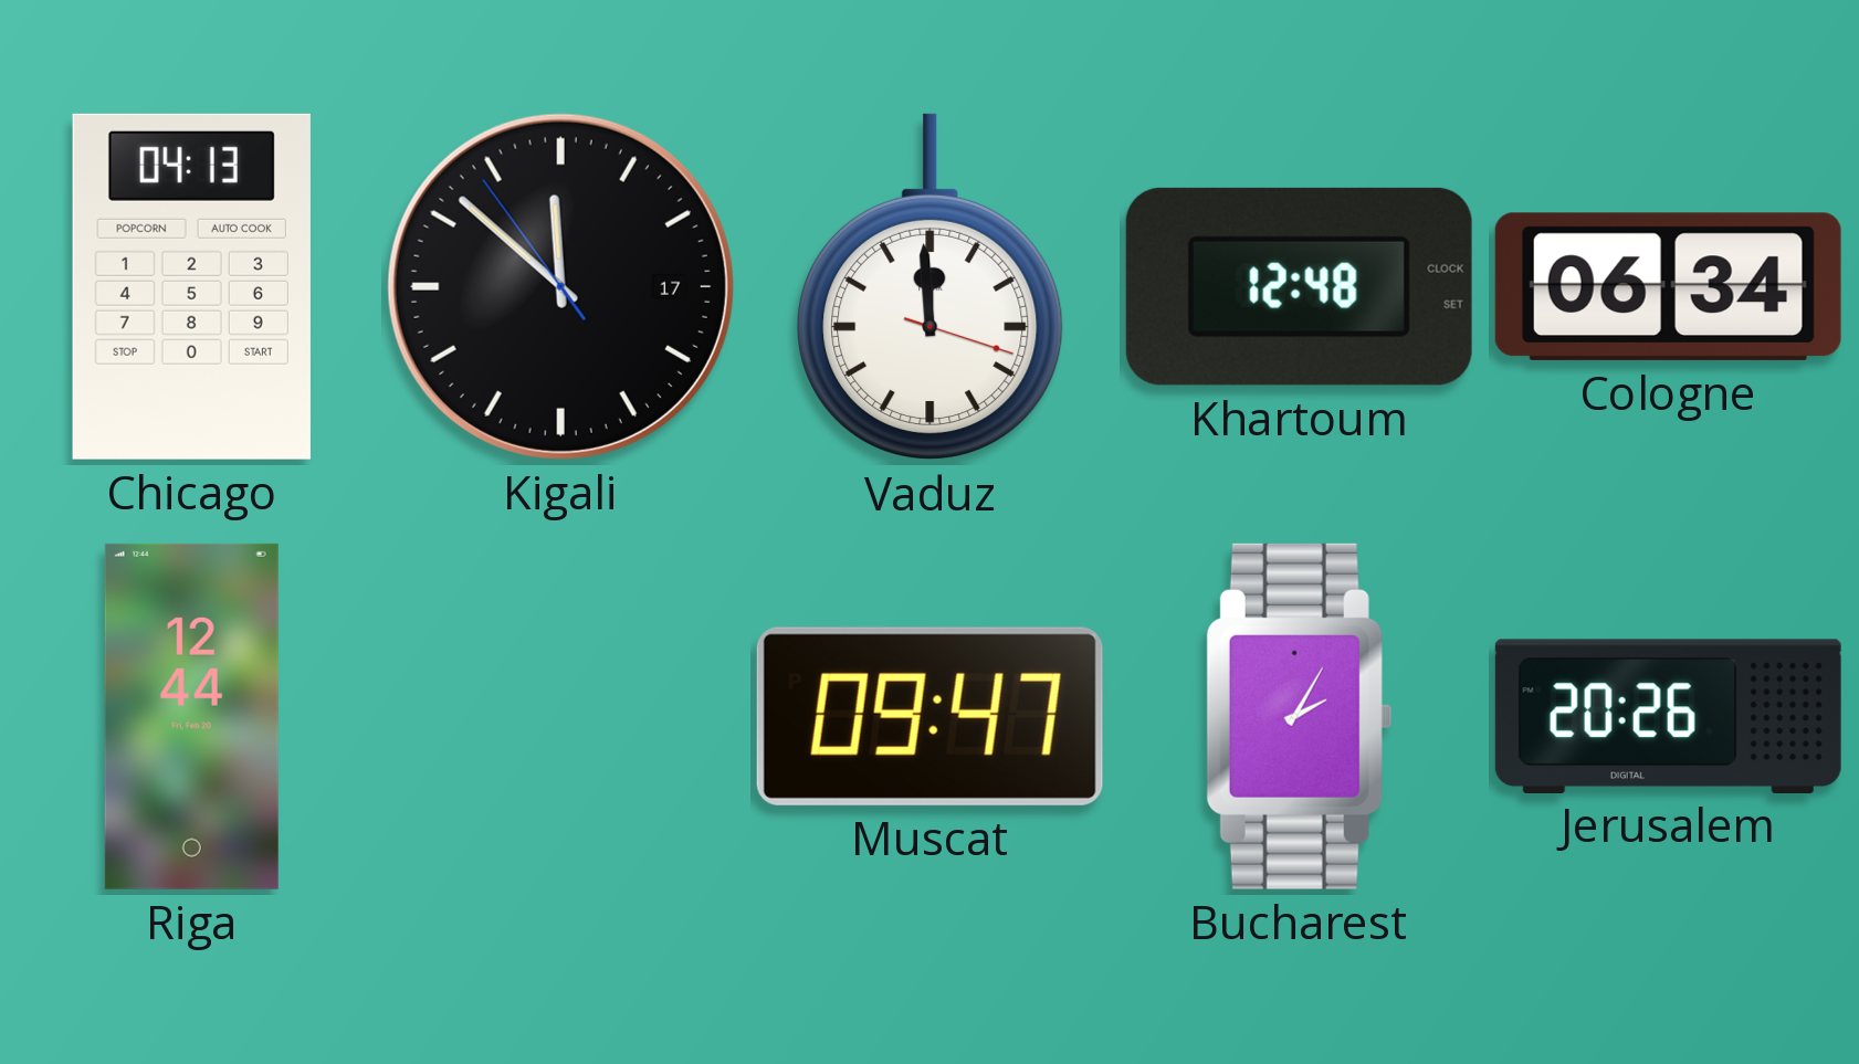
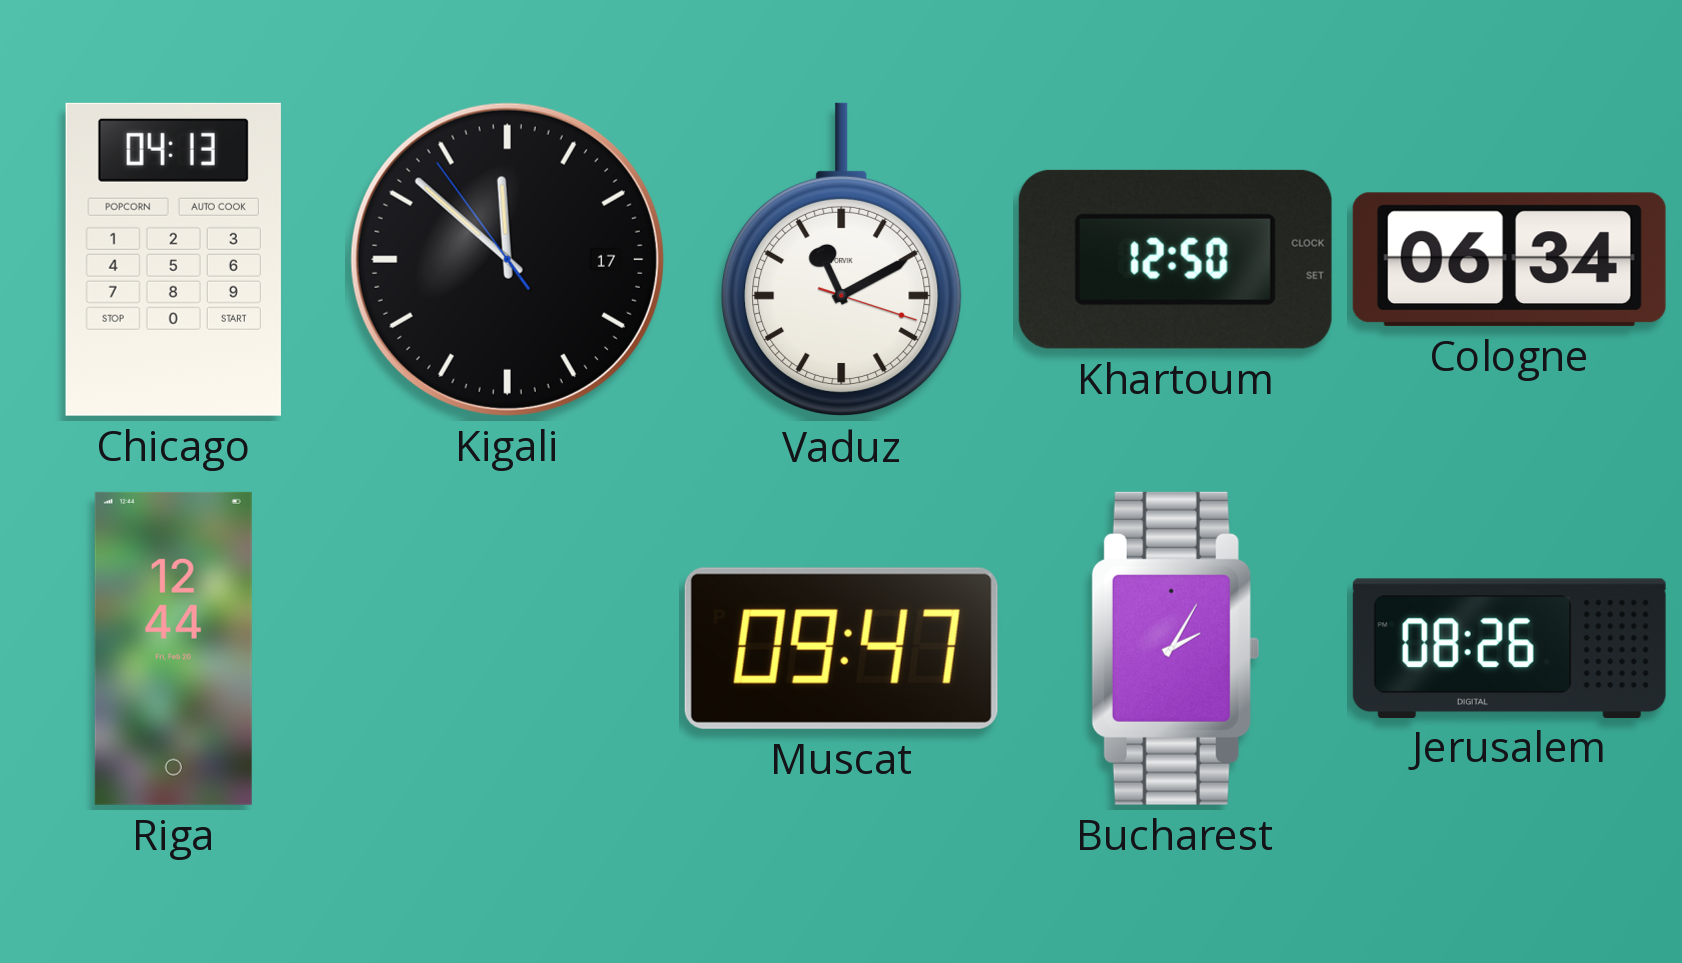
Vaduz: 11:59 -> 11:10
Khartoum: 12:48 -> 12:50
Jerusalem: 20:26 -> 08:26
